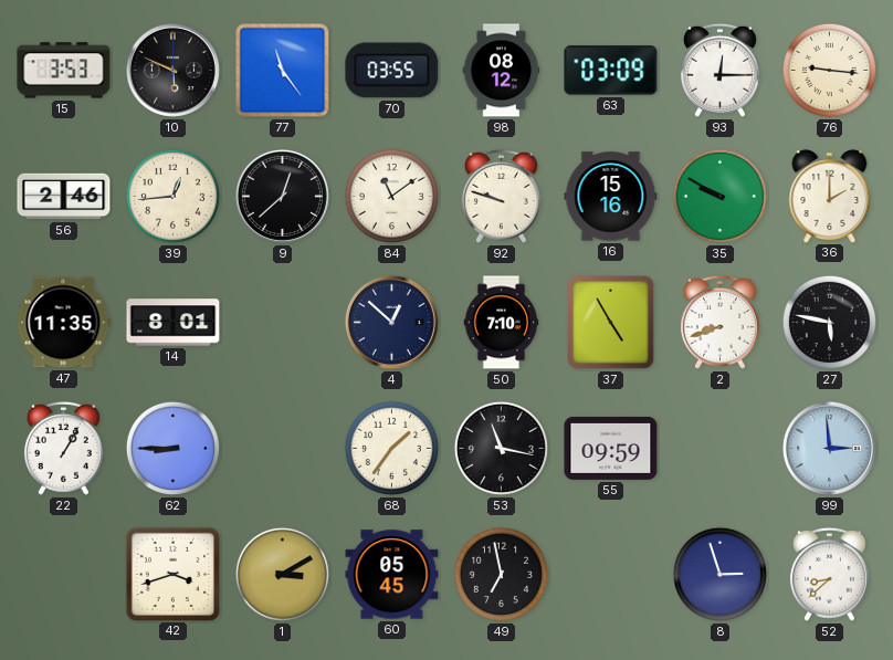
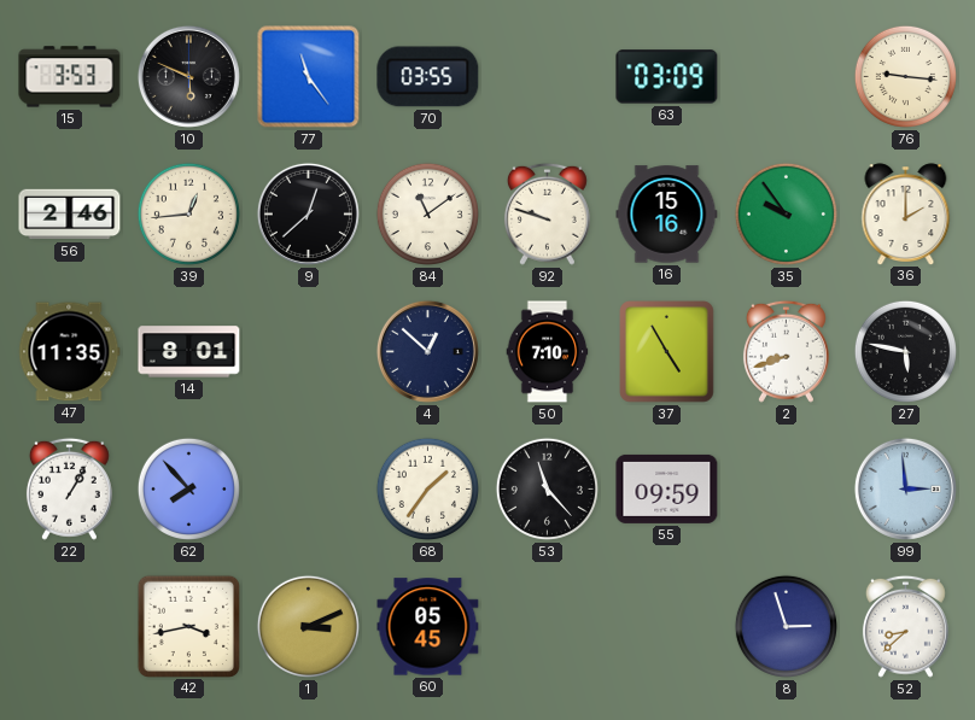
98: 08:12 -> none
93: 12:15 -> none
35: 9:50 -> 9:54
62: 8:45 -> 7:53
53: 11:17 -> 11:23
42: 3:42 -> 3:43
1: 3:10 -> 3:11
49: 6:58 -> none
